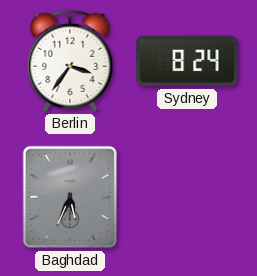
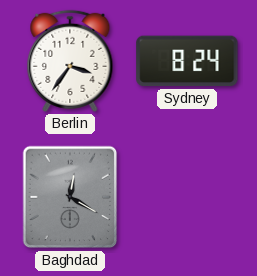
Baghdad: 5:34 -> 12:20
